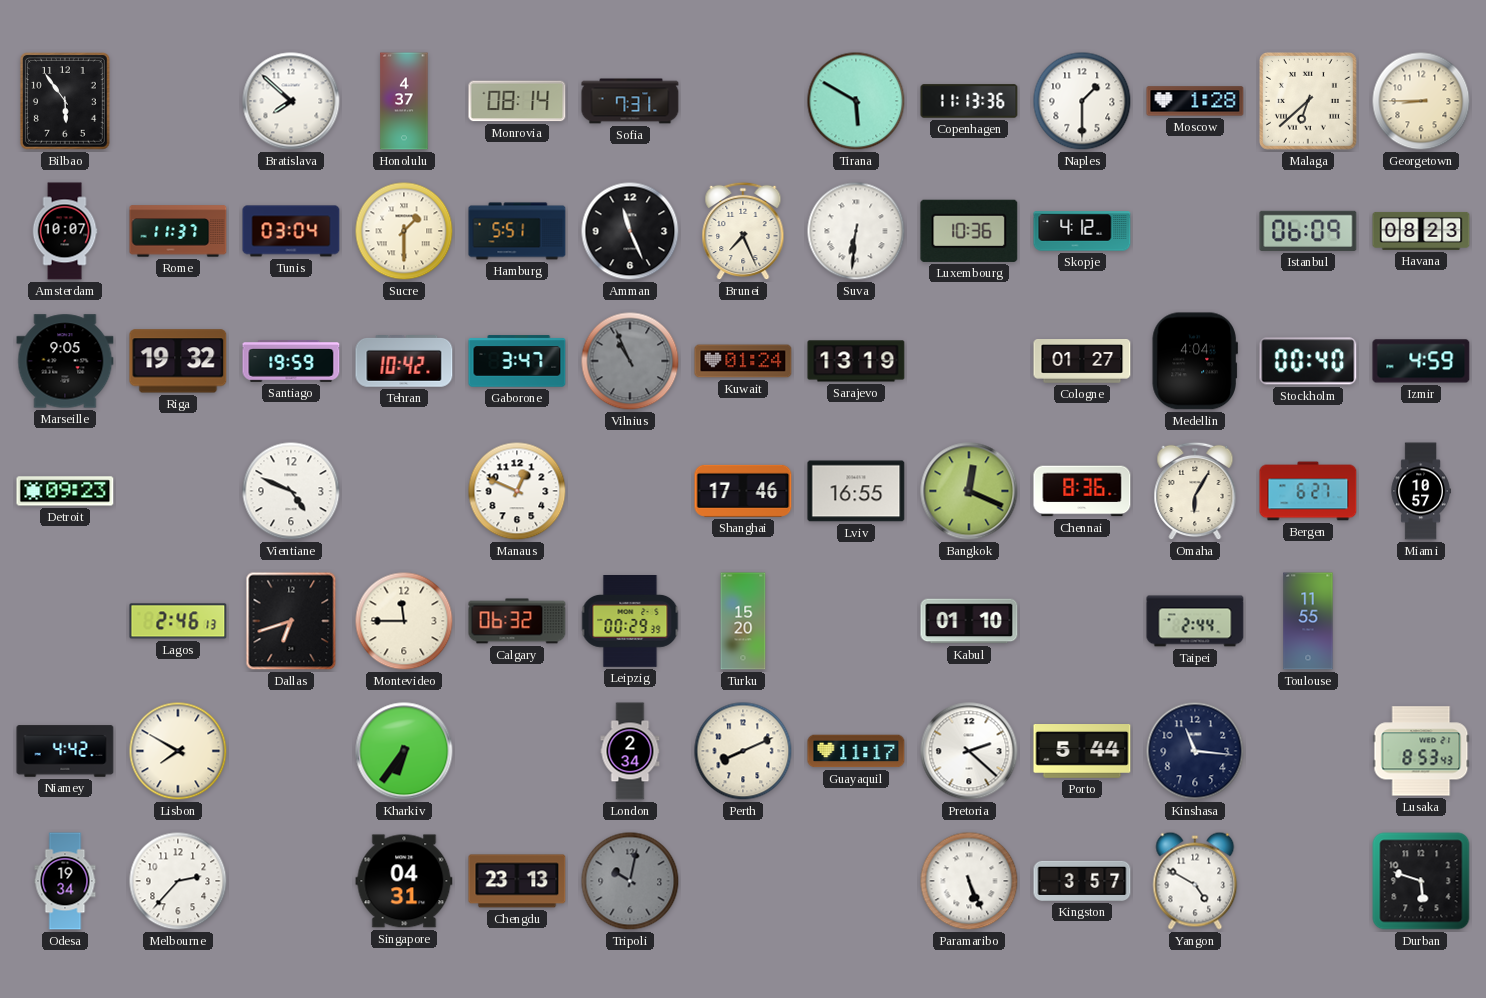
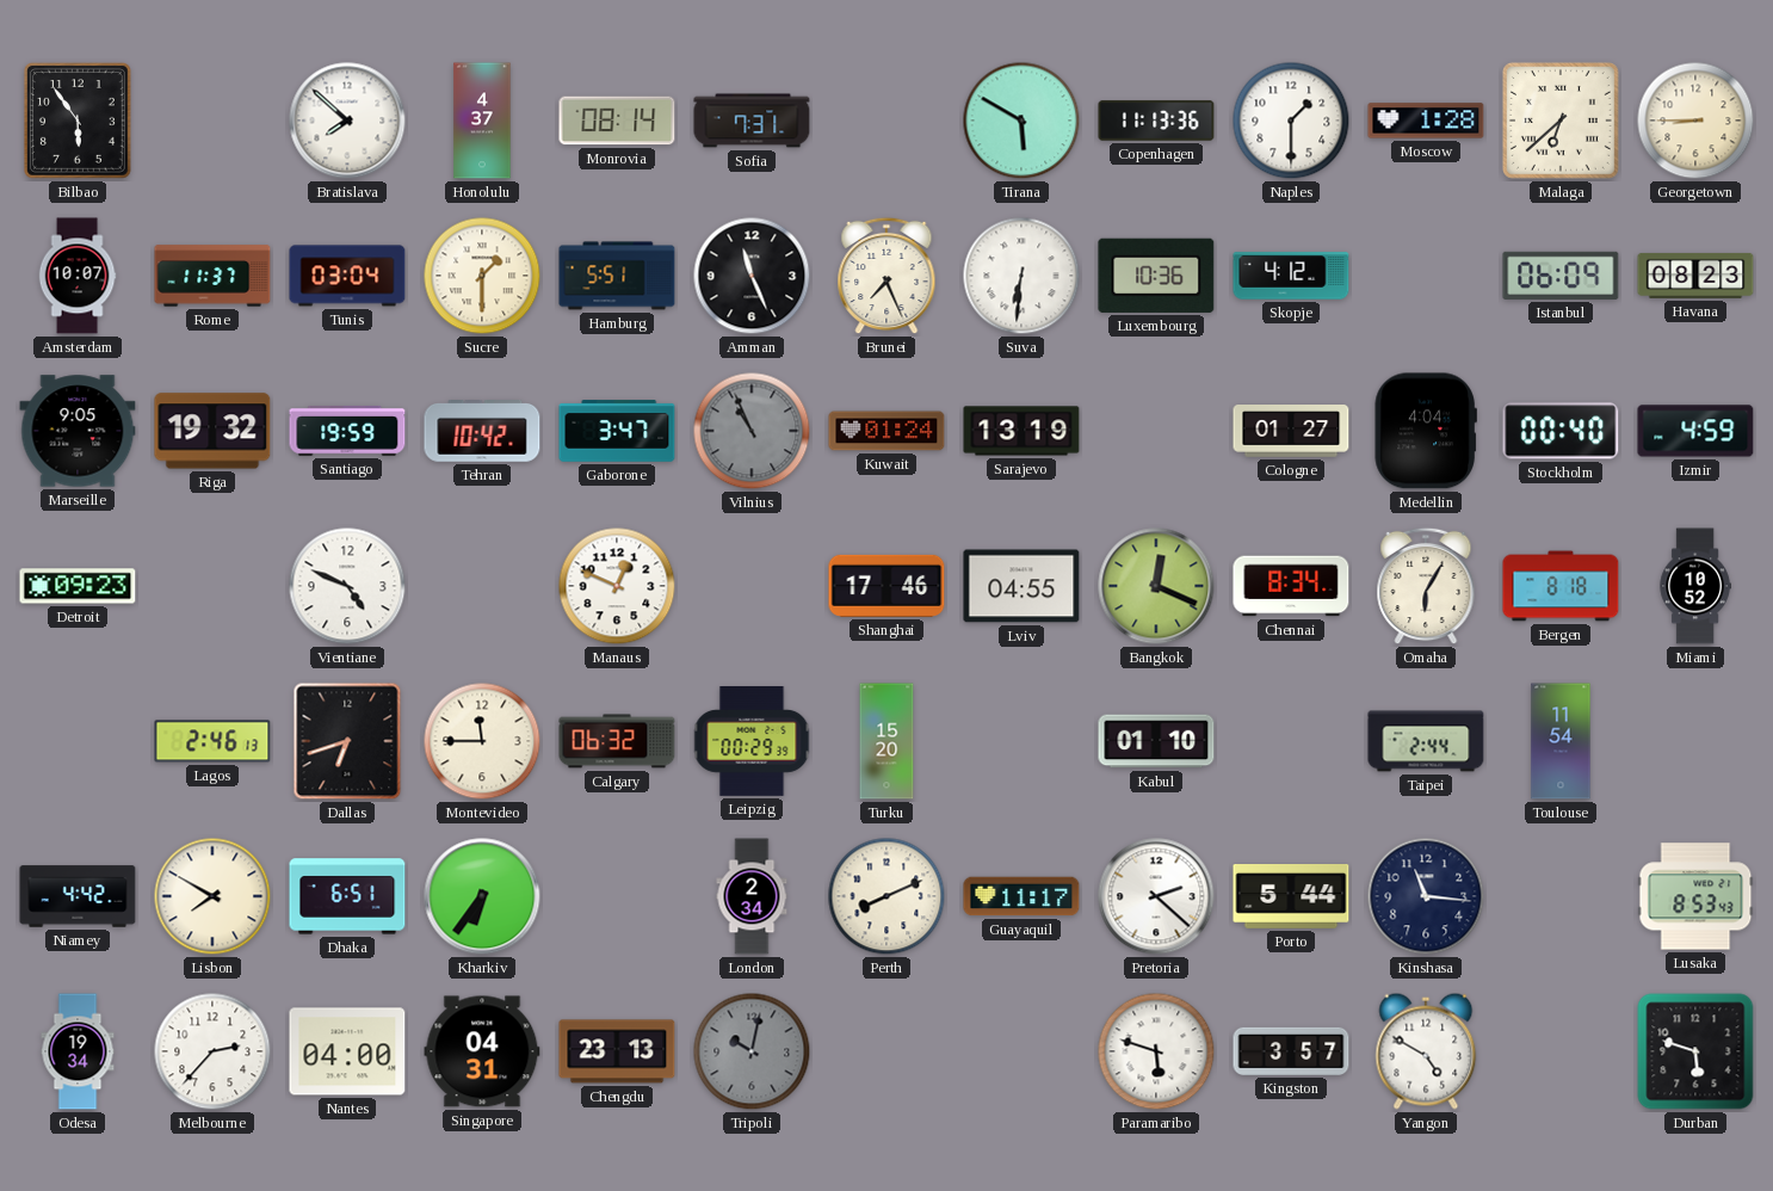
Lviv: 16:55 -> 04:55
Chennai: 8:36 -> 8:34
Bergen: 6:27 -> 8:18
Miami: 10:57 -> 10:52
Toulouse: 11:55 -> 11:54
Dhaka: none -> 6:51
Nantes: none -> 04:00
Paramaribo: 5:26 -> 5:48
